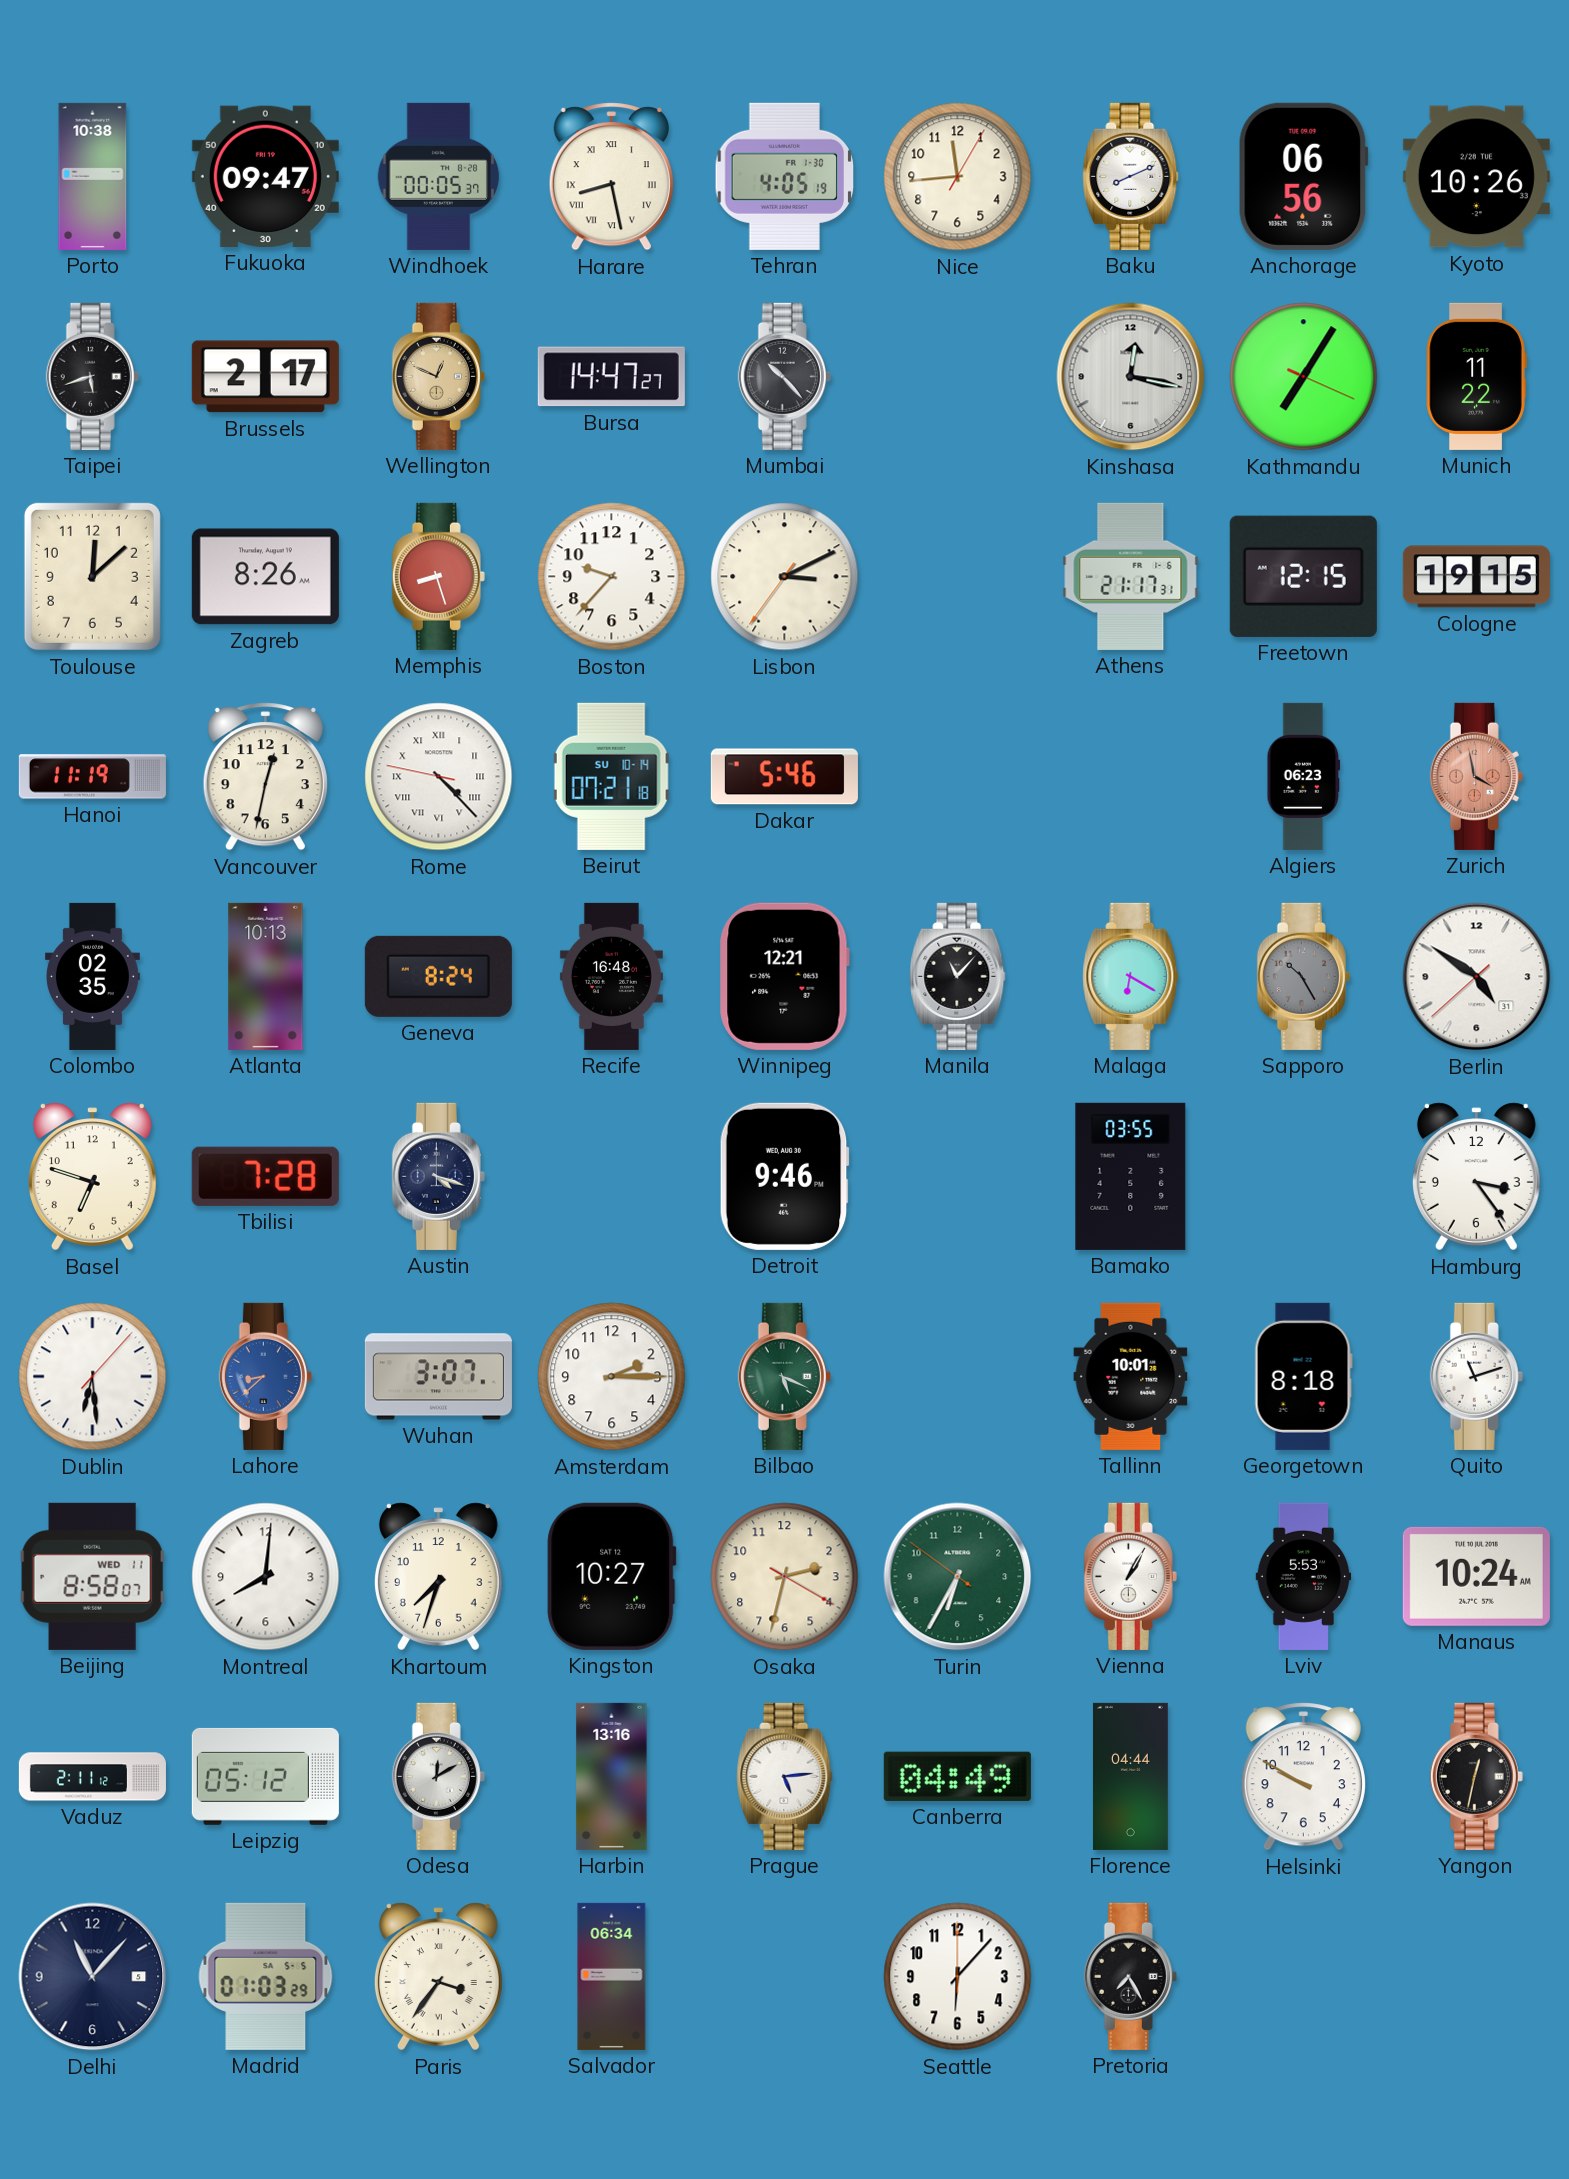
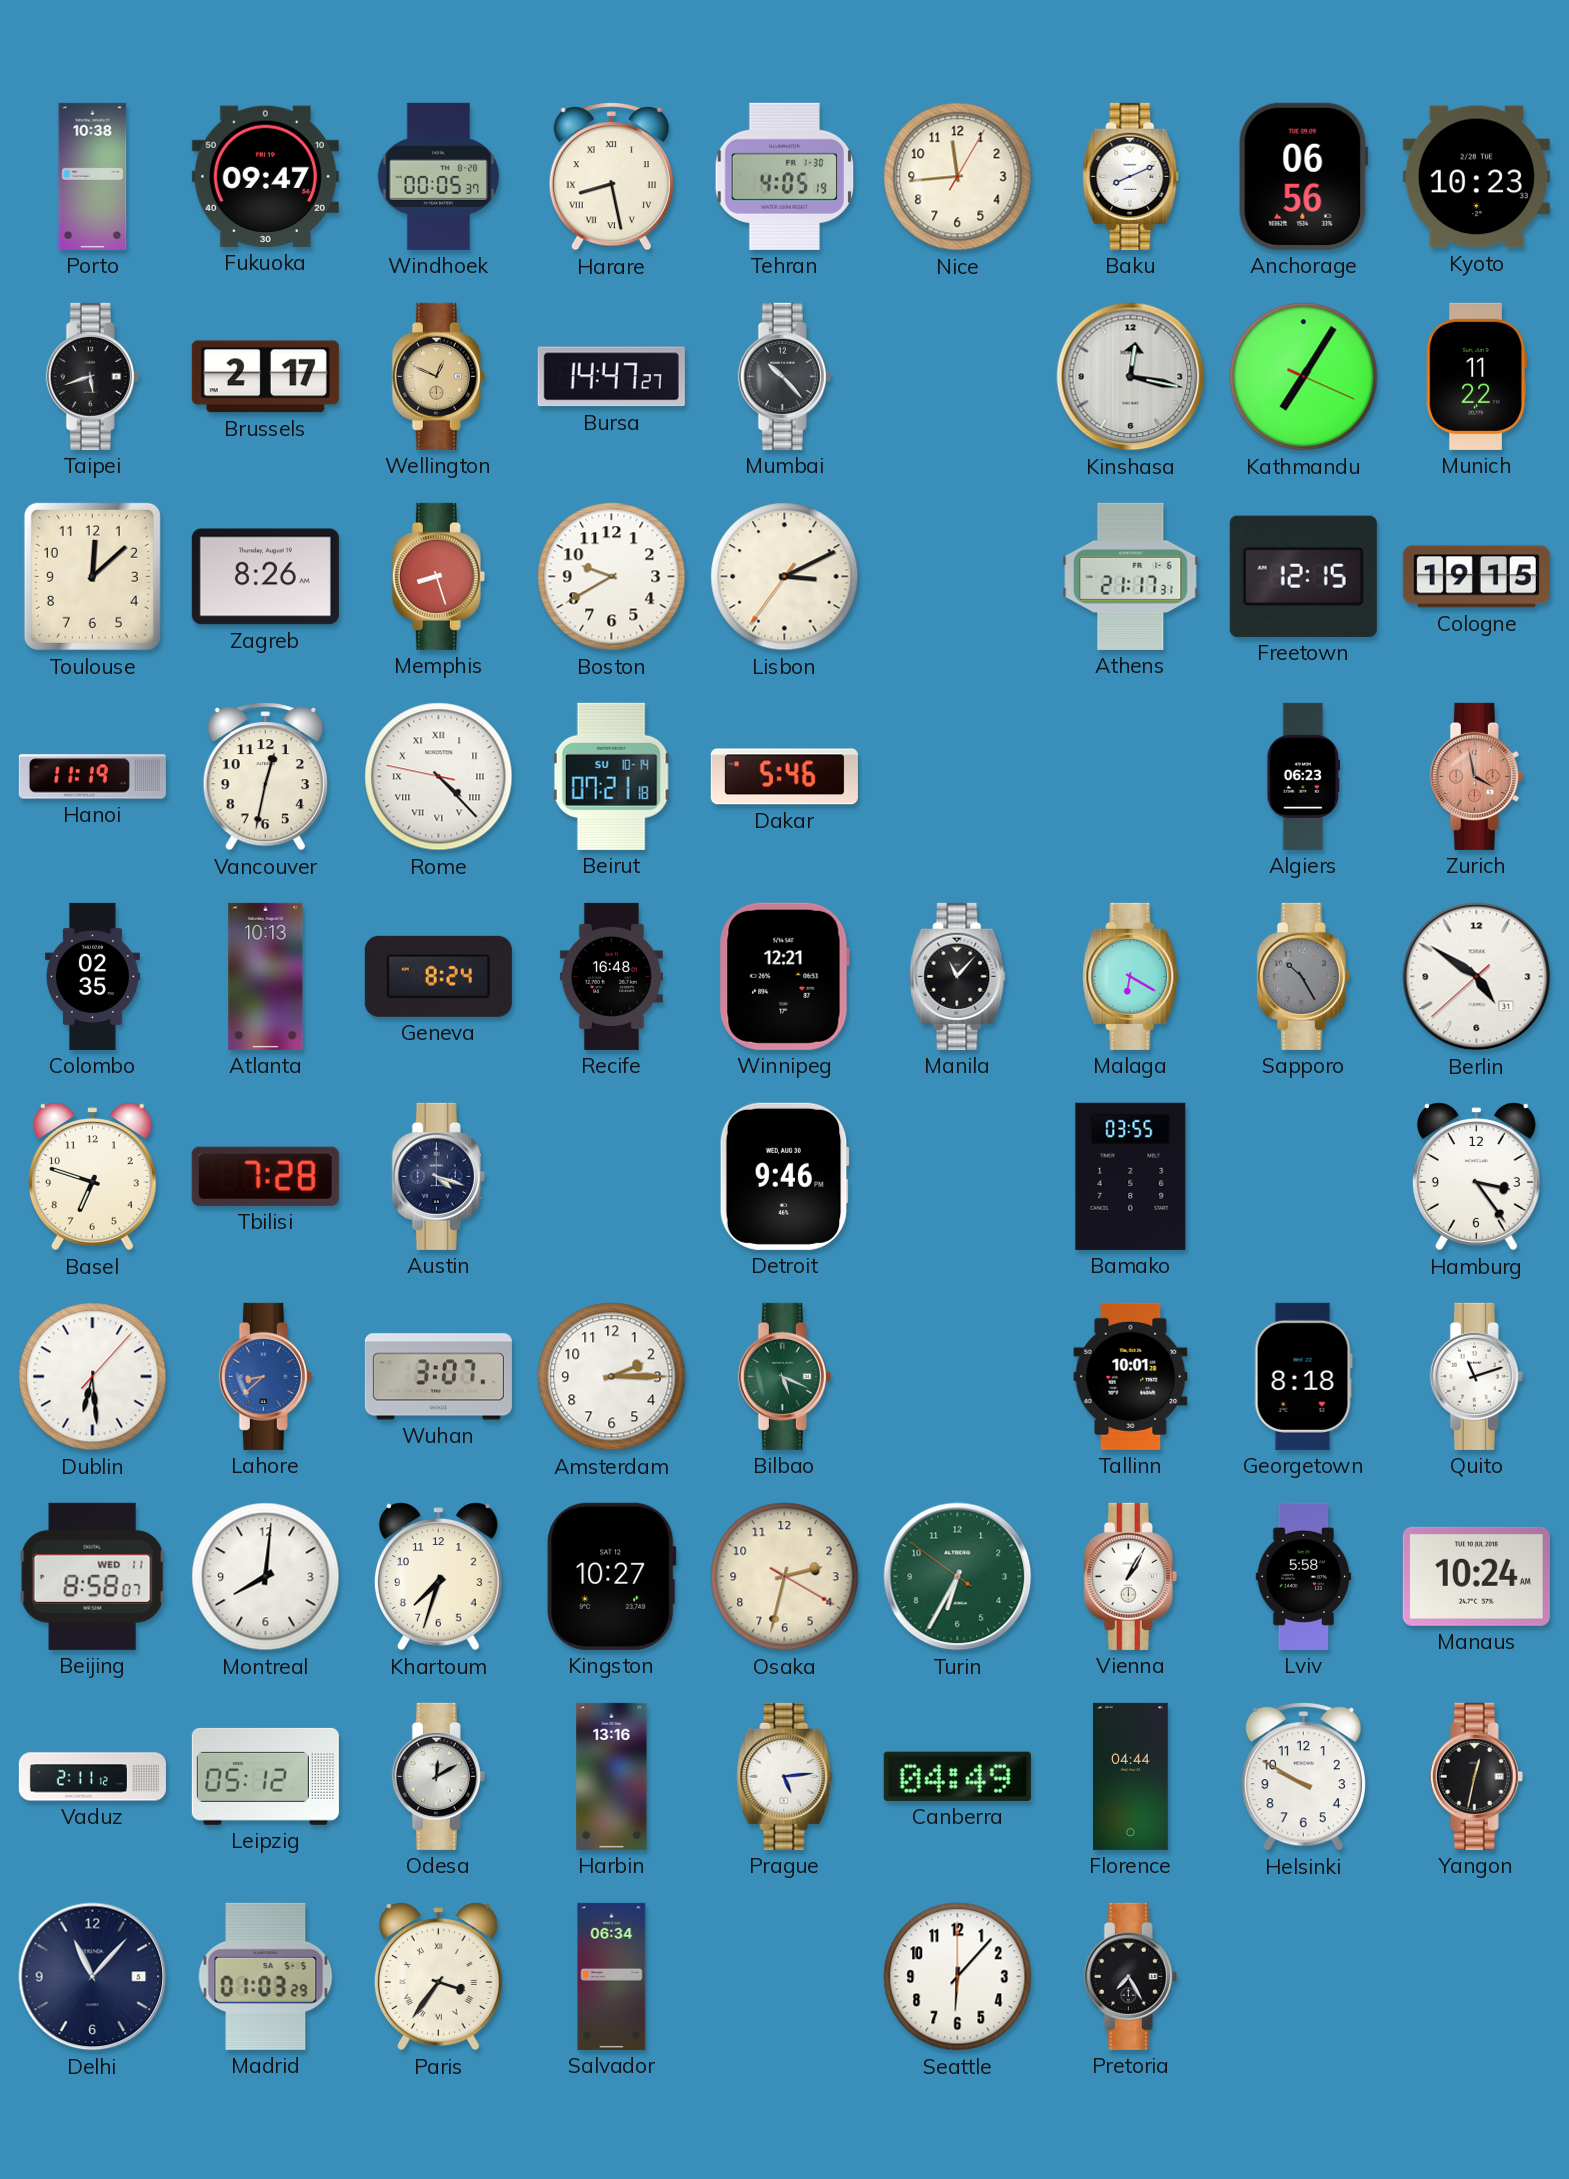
Kyoto: 10:26 -> 10:23
Boston: 9:37 -> 9:40
Lviv: 5:53 -> 5:58
